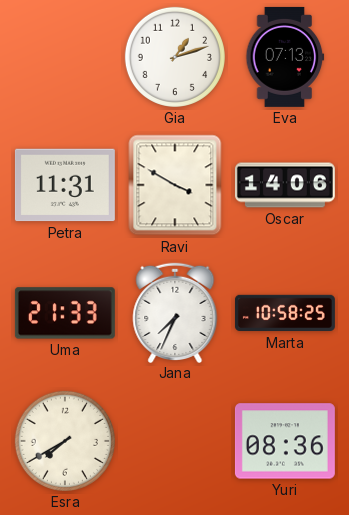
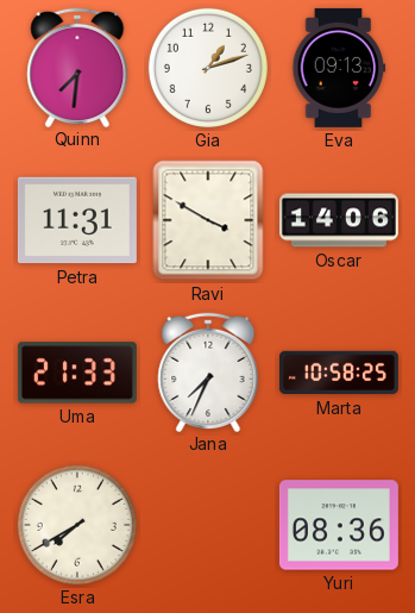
Quinn: none -> 7:31
Eva: 07:13 -> 09:13
